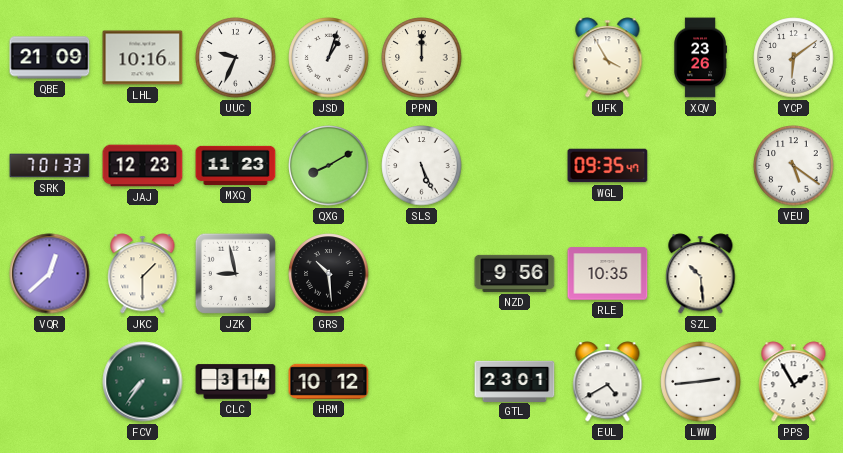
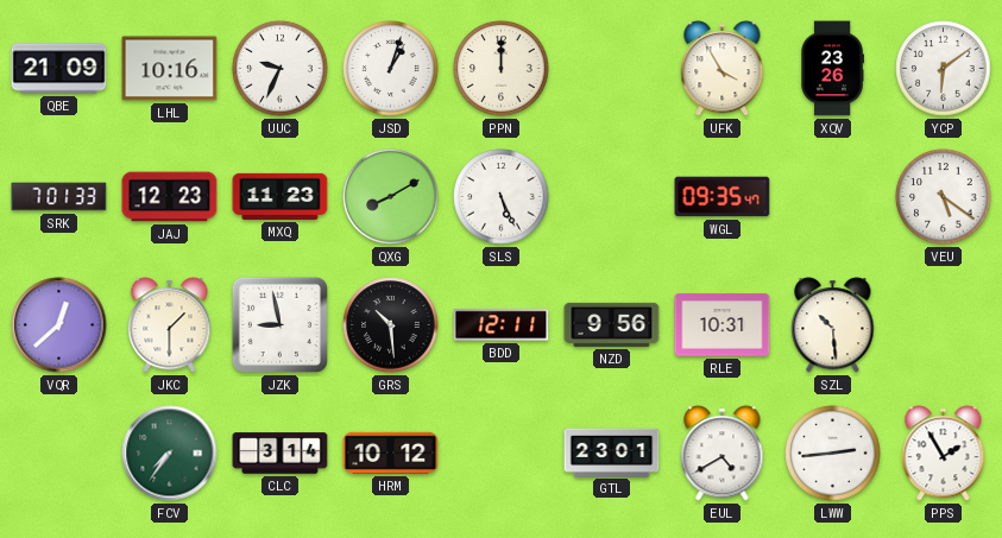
BDD: none -> 12:11
RLE: 10:35 -> 10:31
